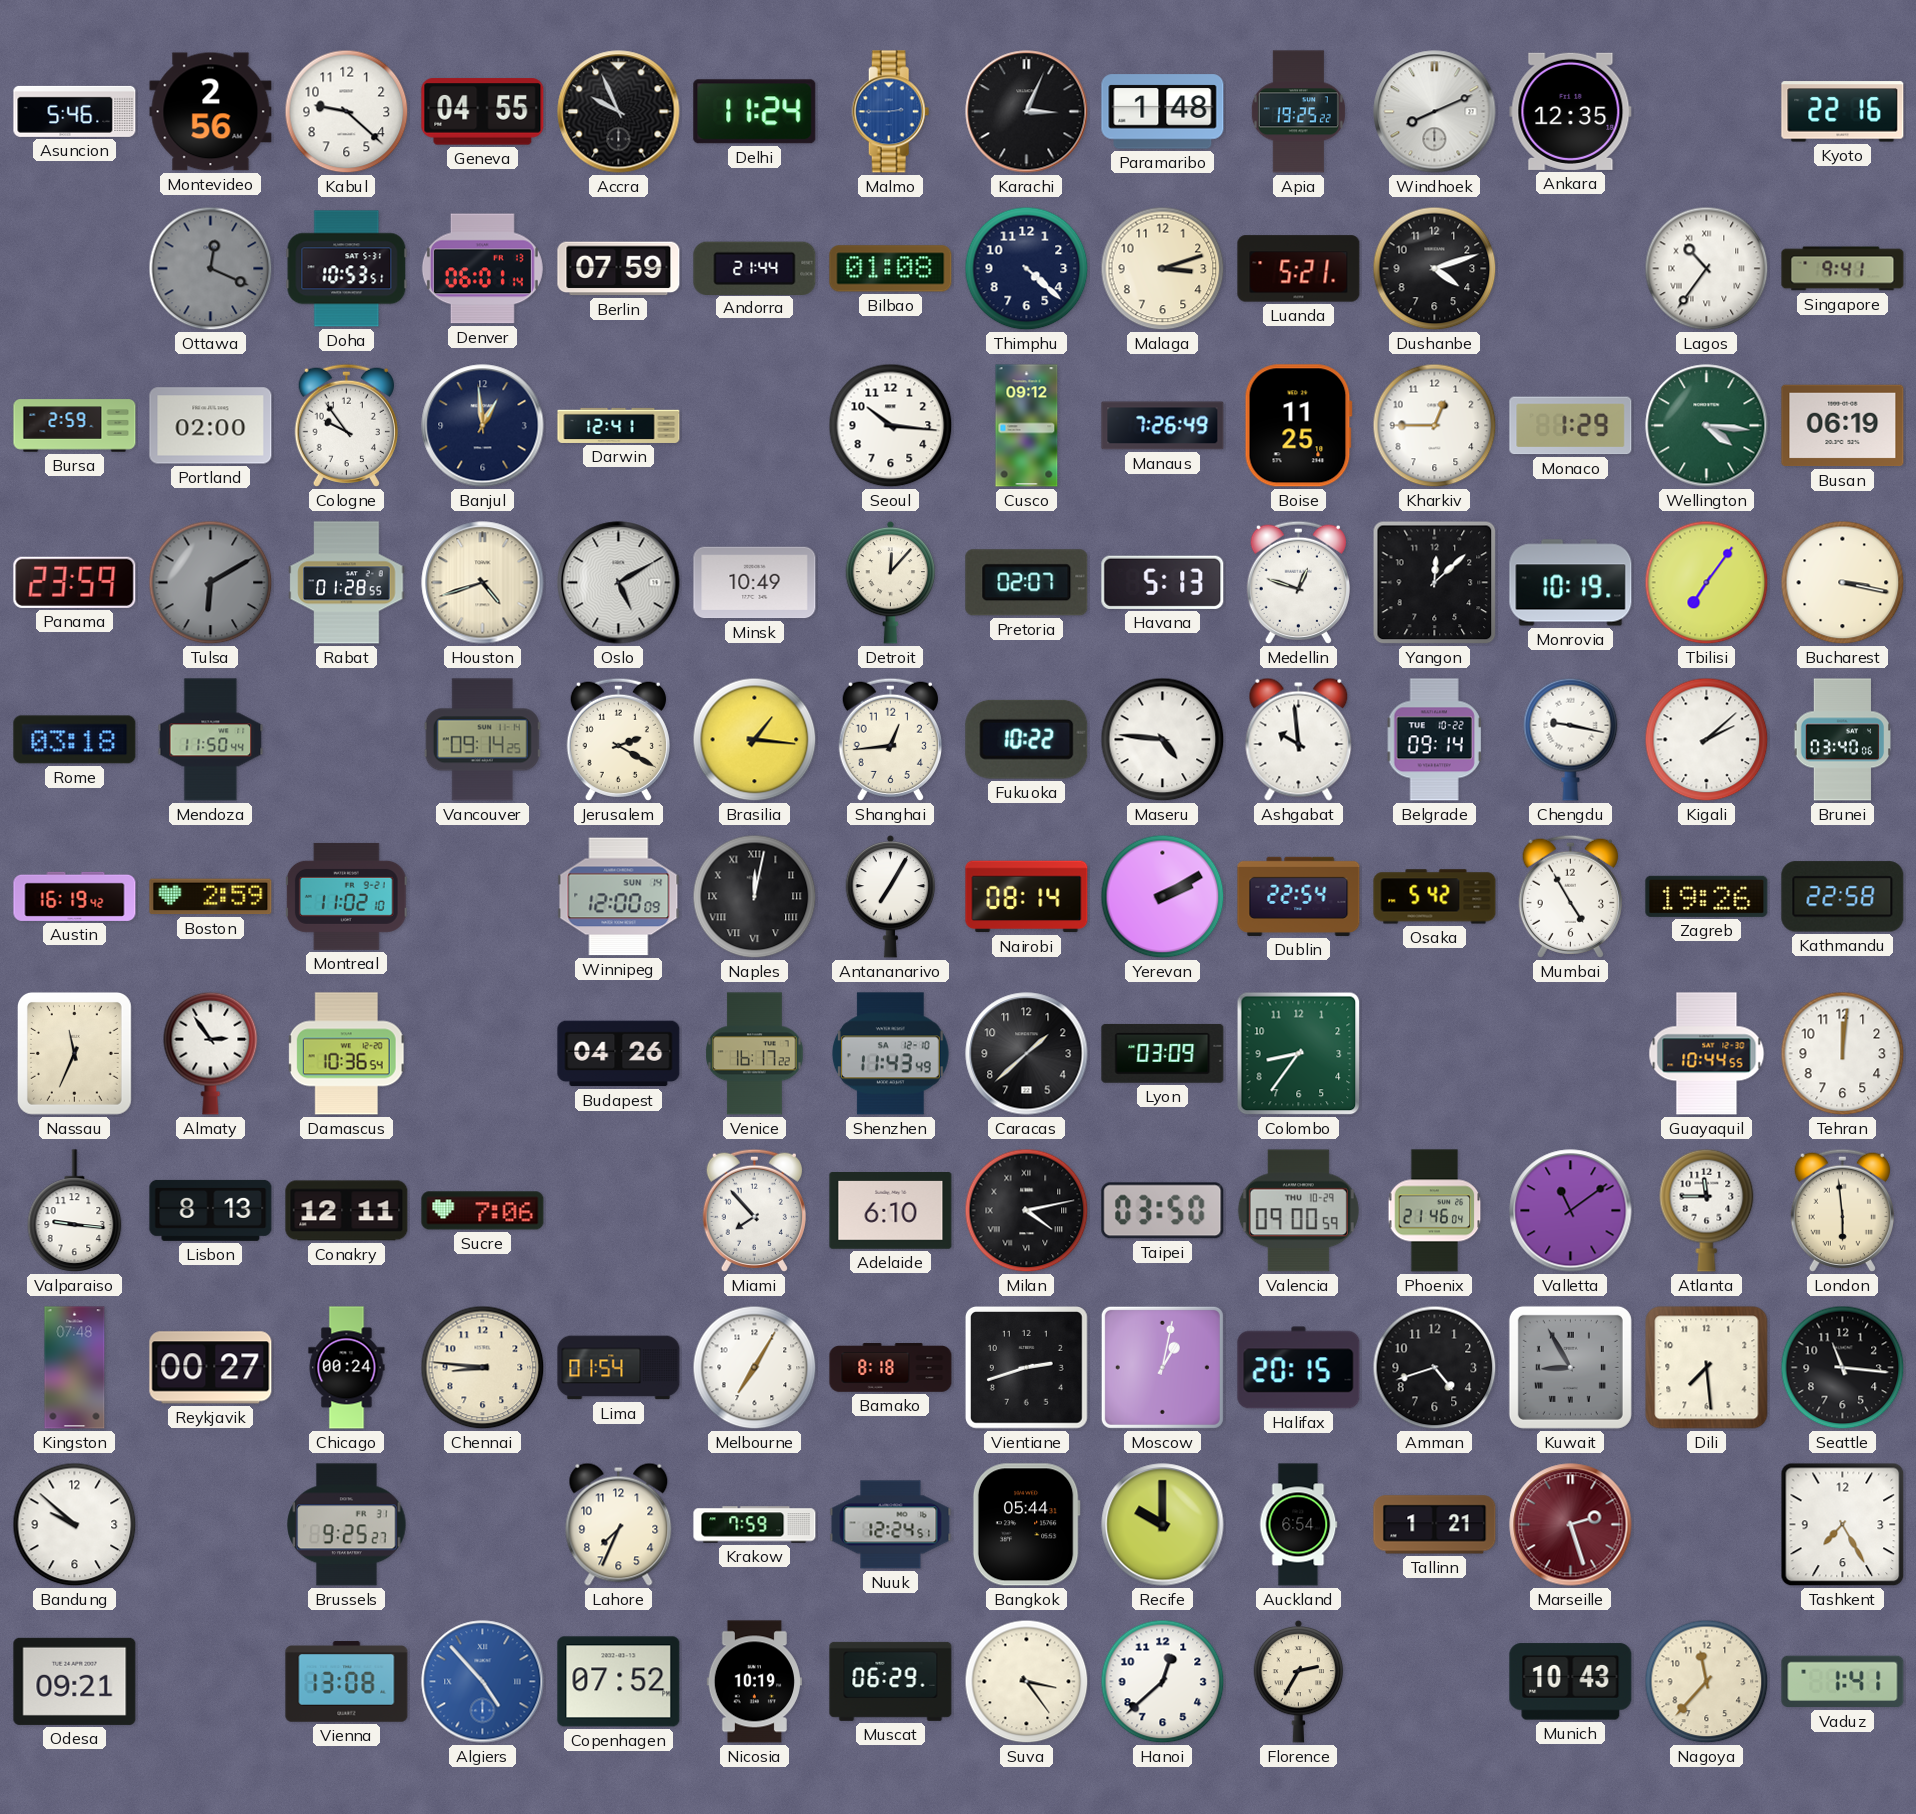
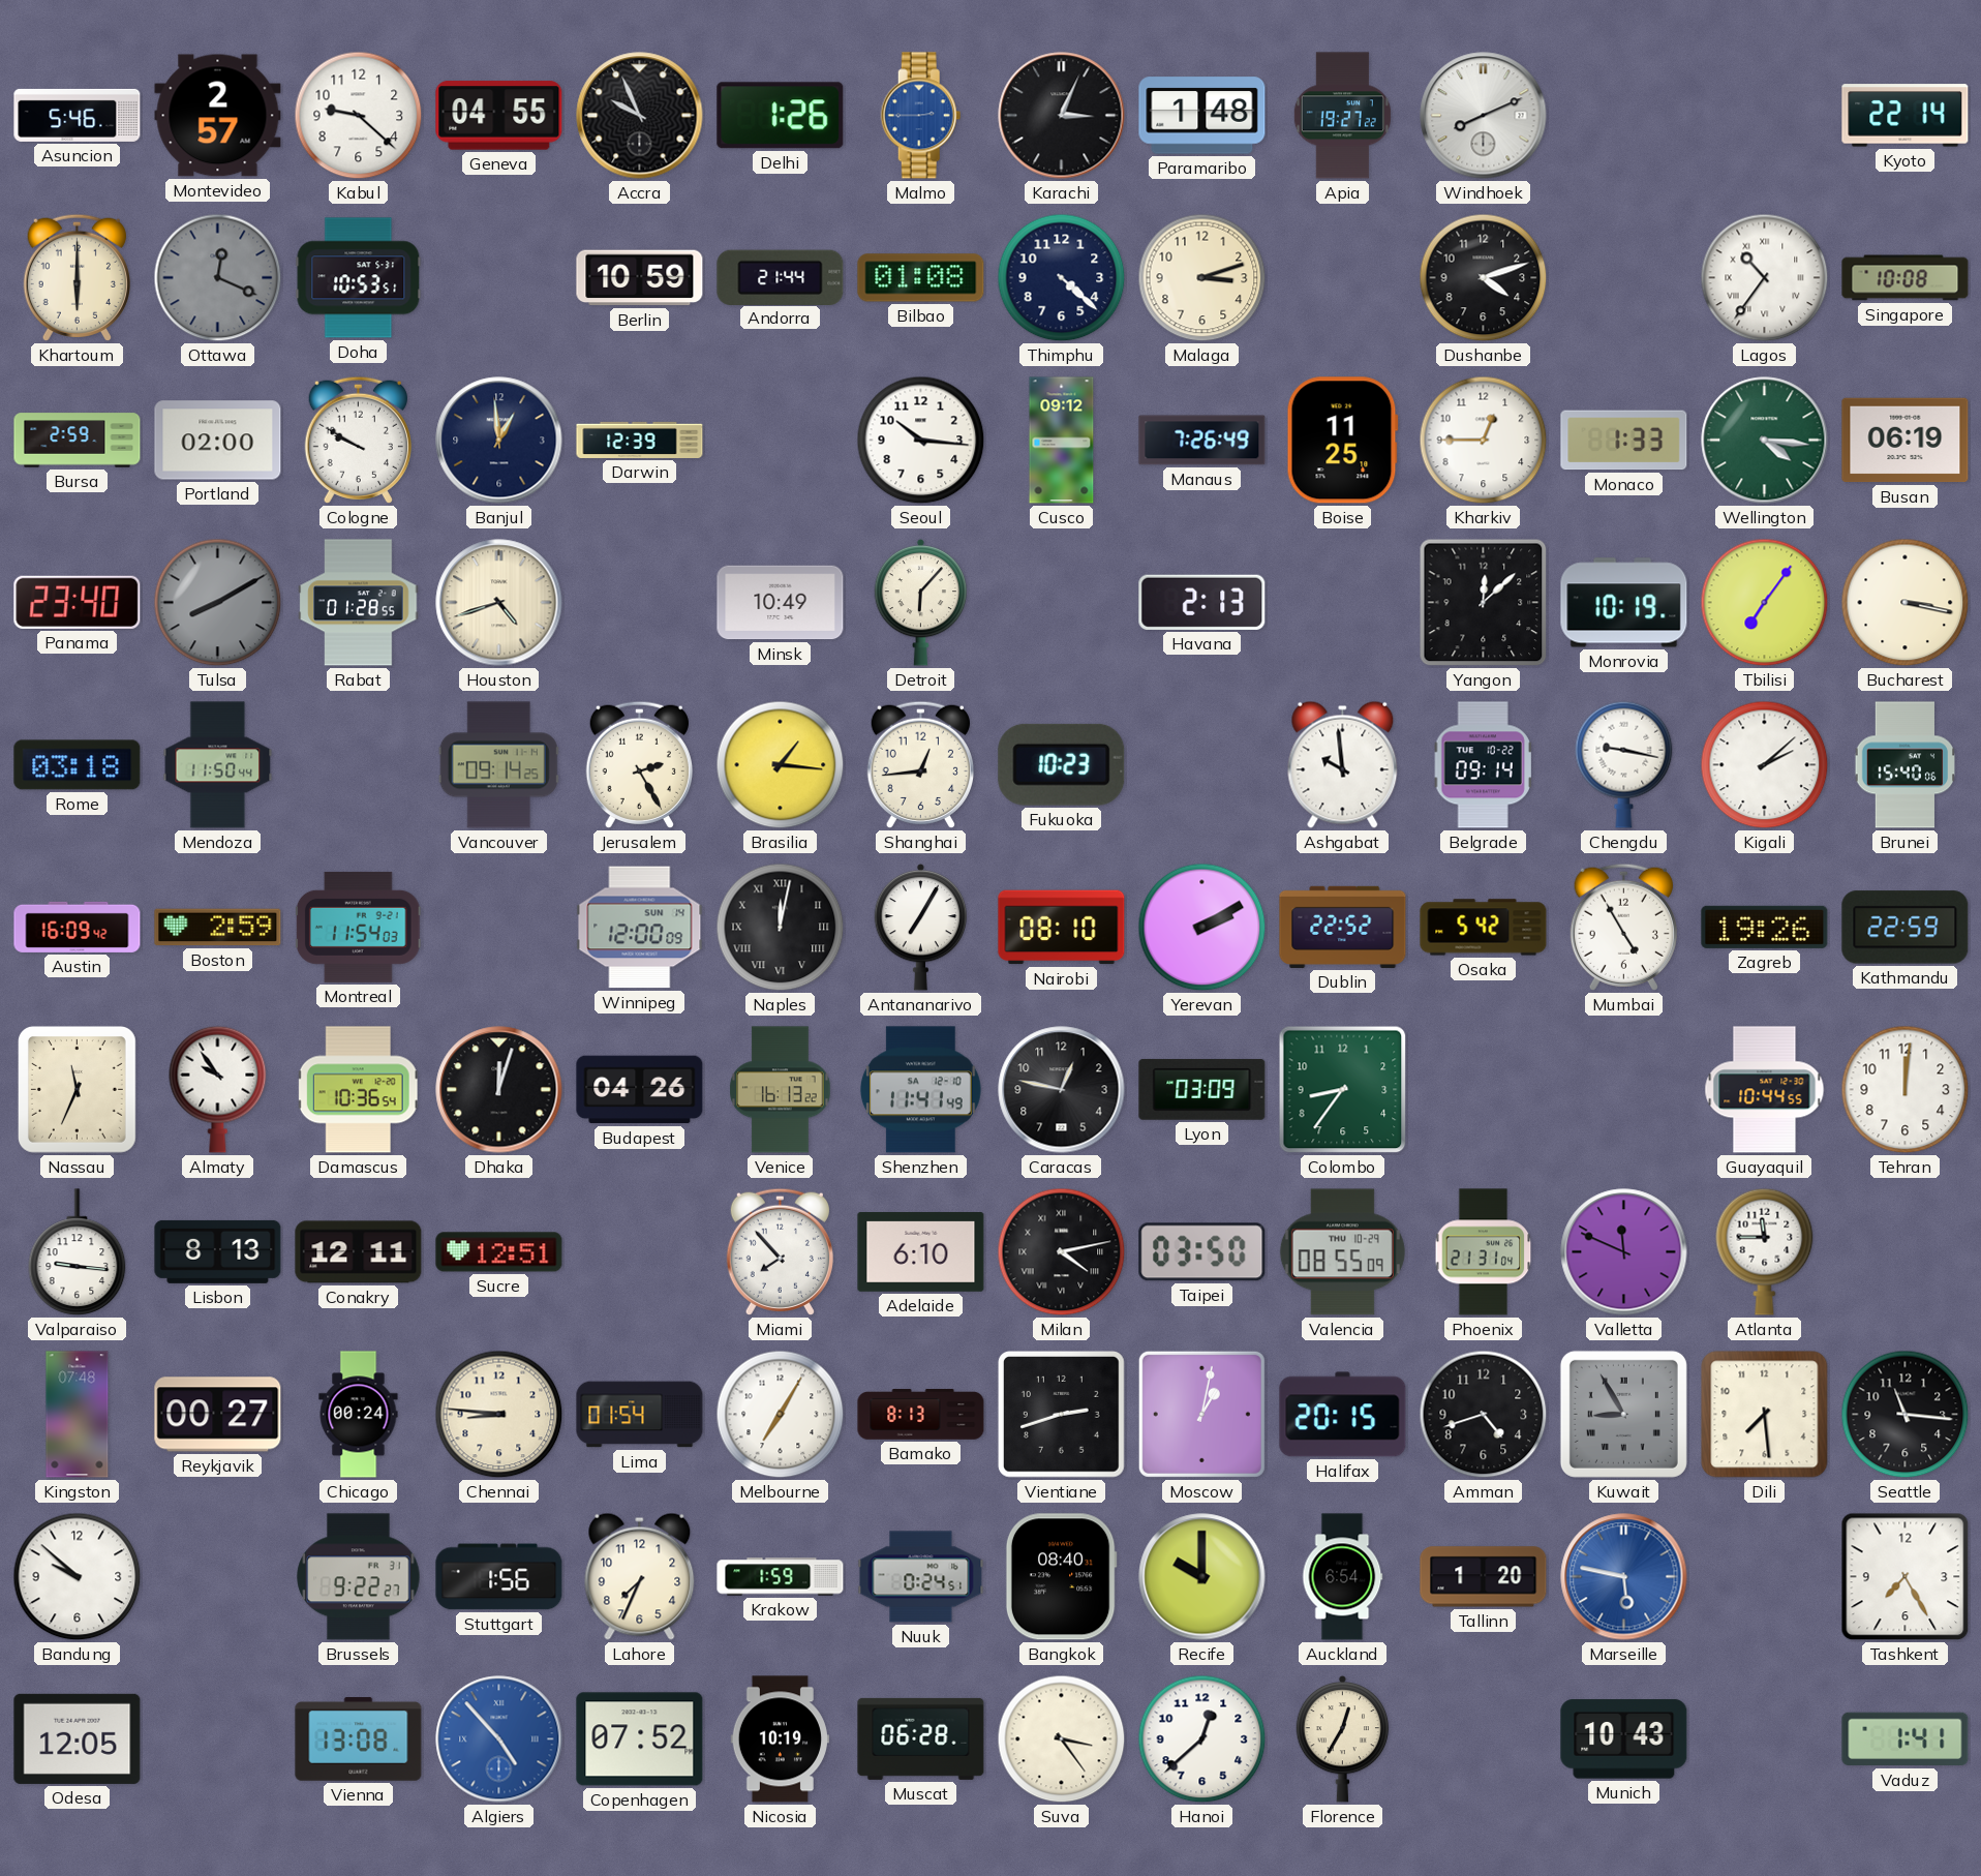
Montevideo: 2:56 -> 2:57
Delhi: 11:24 -> 1:26
Apia: 19:25 -> 19:27
Ankara: 12:35 -> none
Kyoto: 22:16 -> 22:14
Khartoum: none -> 6:00
Denver: 06:01 -> none
Berlin: 07:59 -> 10:59
Luanda: 5:21 -> none
Singapore: 9:41 -> 10:08
Cologne: 9:54 -> 9:50
Darwin: 12:41 -> 12:39
Monaco: 1:29 -> 1:33
Panama: 23:59 -> 23:40
Tulsa: 6:10 -> 8:10
Oslo: 5:10 -> none
Detroit: 12:07 -> 6:07
Pretoria: 02:07 -> none
Havana: 5:13 -> 2:13
Medellin: 12:48 -> none
Jerusalem: 2:20 -> 2:25
Fukuoka: 10:22 -> 10:23
Maseru: 4:46 -> none
Brunei: 03:40 -> 15:40
Austin: 16:19 -> 16:09
Montreal: 11:02 -> 11:54
Nairobi: 08:14 -> 08:10
Dublin: 22:54 -> 22:52
Kathmandu: 22:58 -> 22:59
Almaty: 2:54 -> 9:54
Dhaka: none -> 12:03
Venice: 16:17 -> 16:13
Shenzhen: 11:43 -> 11:41
Caracas: 1:38 -> 12:47
Sucre: 7:06 -> 12:51
Valencia: 09:00 -> 08:55
Phoenix: 21:46 -> 21:31
Valletta: 11:09 -> 11:49
London: 5:59 -> none
Bamako: 8:18 -> 8:13
Brussels: 9:25 -> 9:22
Stuttgart: none -> 1:56
Krakow: 7:59 -> 1:59
Nuuk: 12:24 -> 0:24
Bangkok: 05:44 -> 08:40
Tallinn: 1:21 -> 1:20
Marseille: 2:27 -> 5:47
Marseille dial: burgundy -> blue
Odesa: 09:21 -> 12:05
Muscat: 06:29 -> 06:28
Florence: 2:35 -> 12:35
Nagoya: 11:37 -> none
